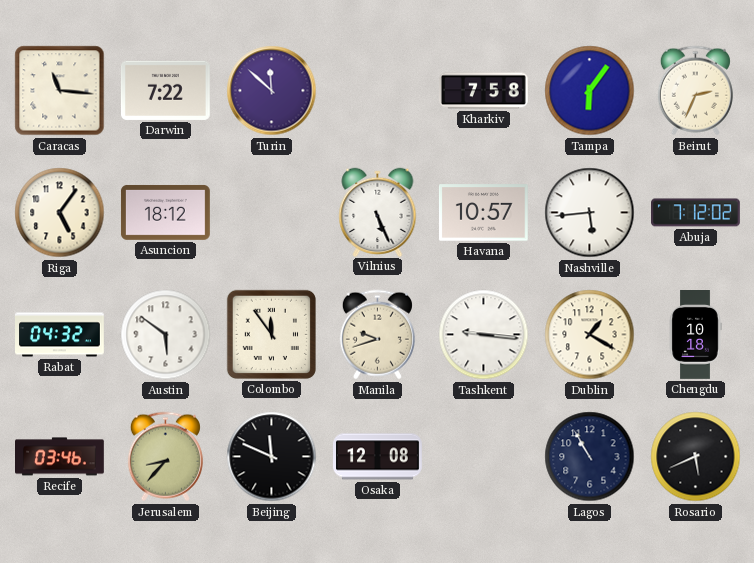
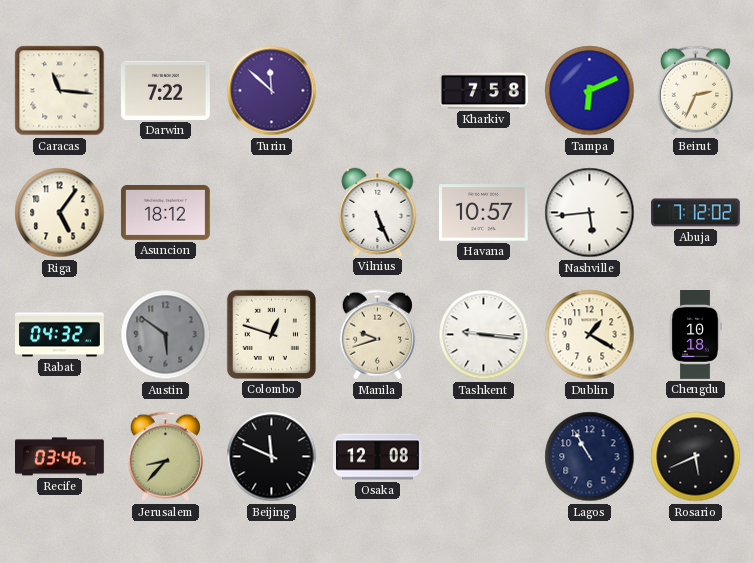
Tampa: 6:06 -> 6:11
Austin dial: white -> grey
Colombo: 11:54 -> 12:48
